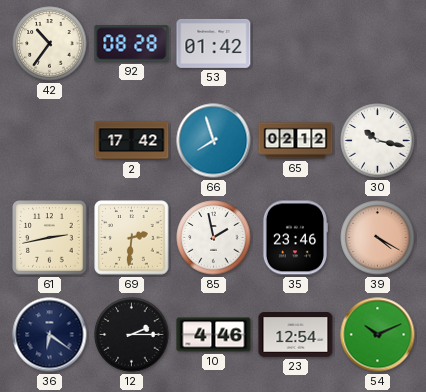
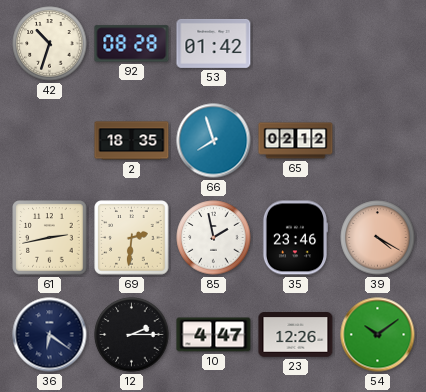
42: 10:36 -> 10:33
2: 17:42 -> 18:35
30: 10:17 -> none
10: 4:46 -> 4:47
23: 12:54 -> 12:26
54: 10:11 -> 10:09
